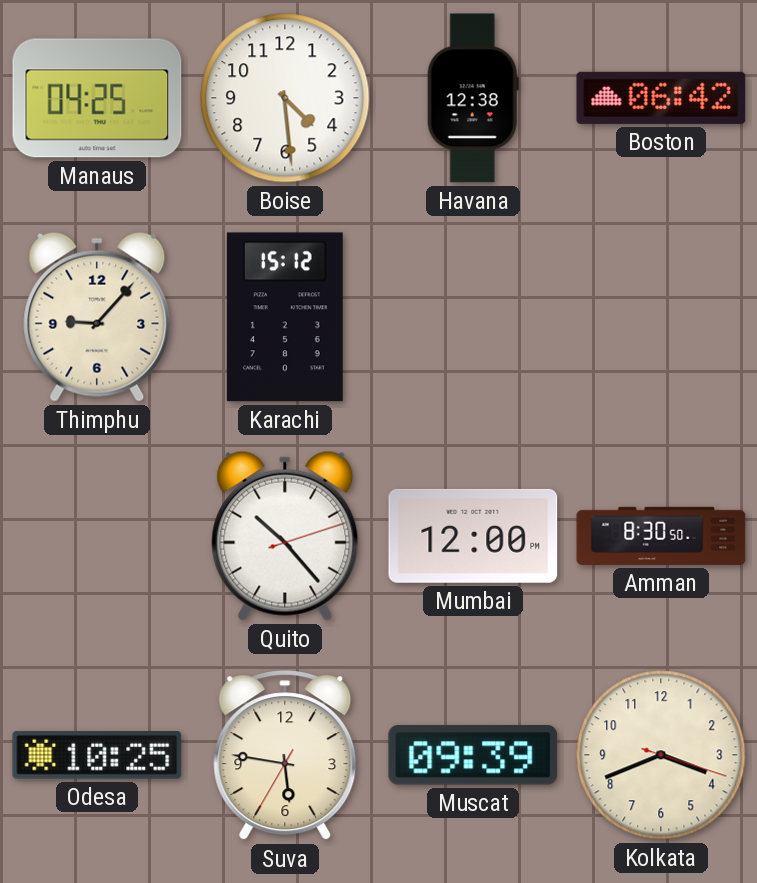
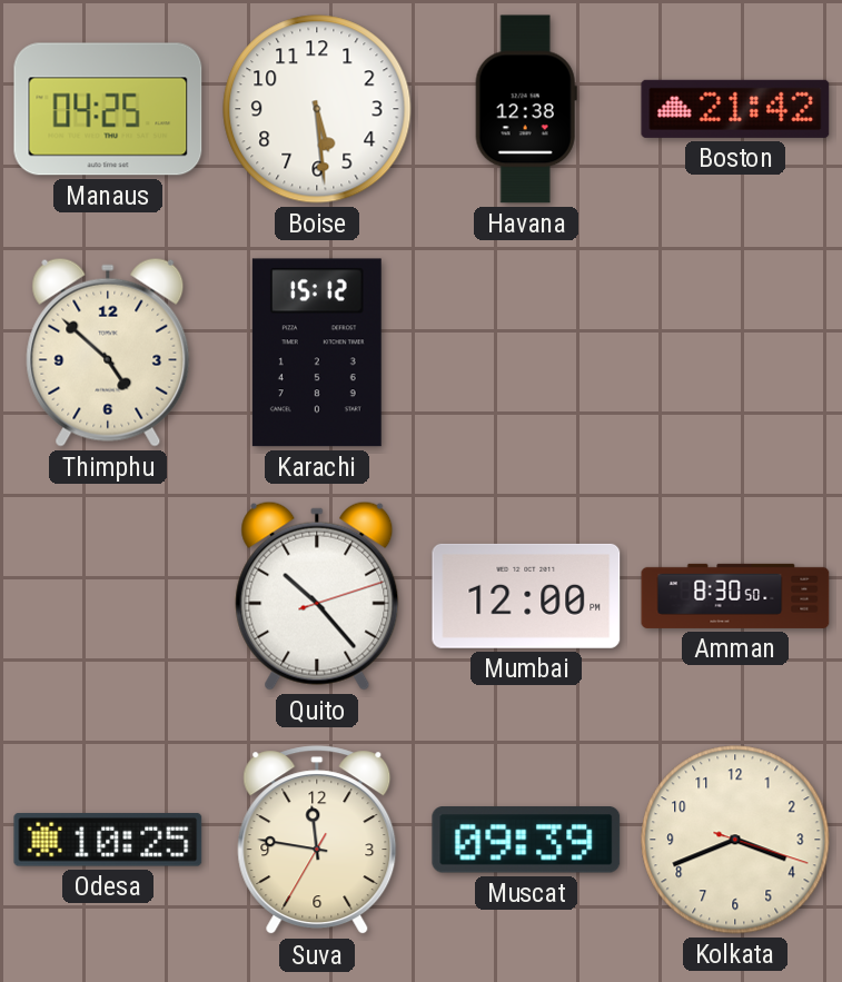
Boise: 4:29 -> 5:29
Boston: 06:42 -> 21:42
Thimphu: 9:07 -> 4:52
Suva: 5:46 -> 11:46
